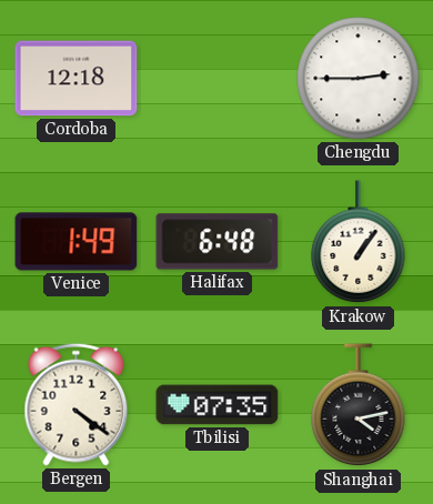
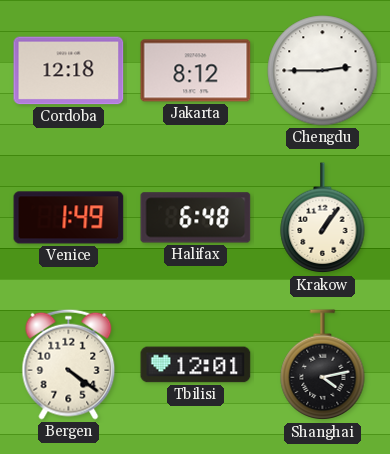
Jakarta: none -> 8:12
Tbilisi: 07:35 -> 12:01
